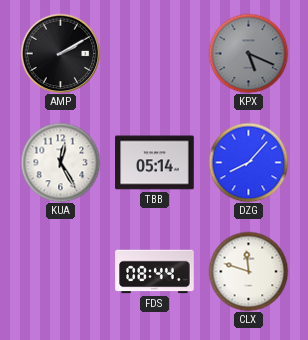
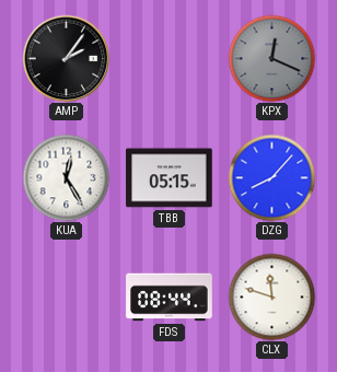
AMP: 2:10 -> 2:06
KPX: 5:19 -> 12:19
TBB: 05:14 -> 05:15
